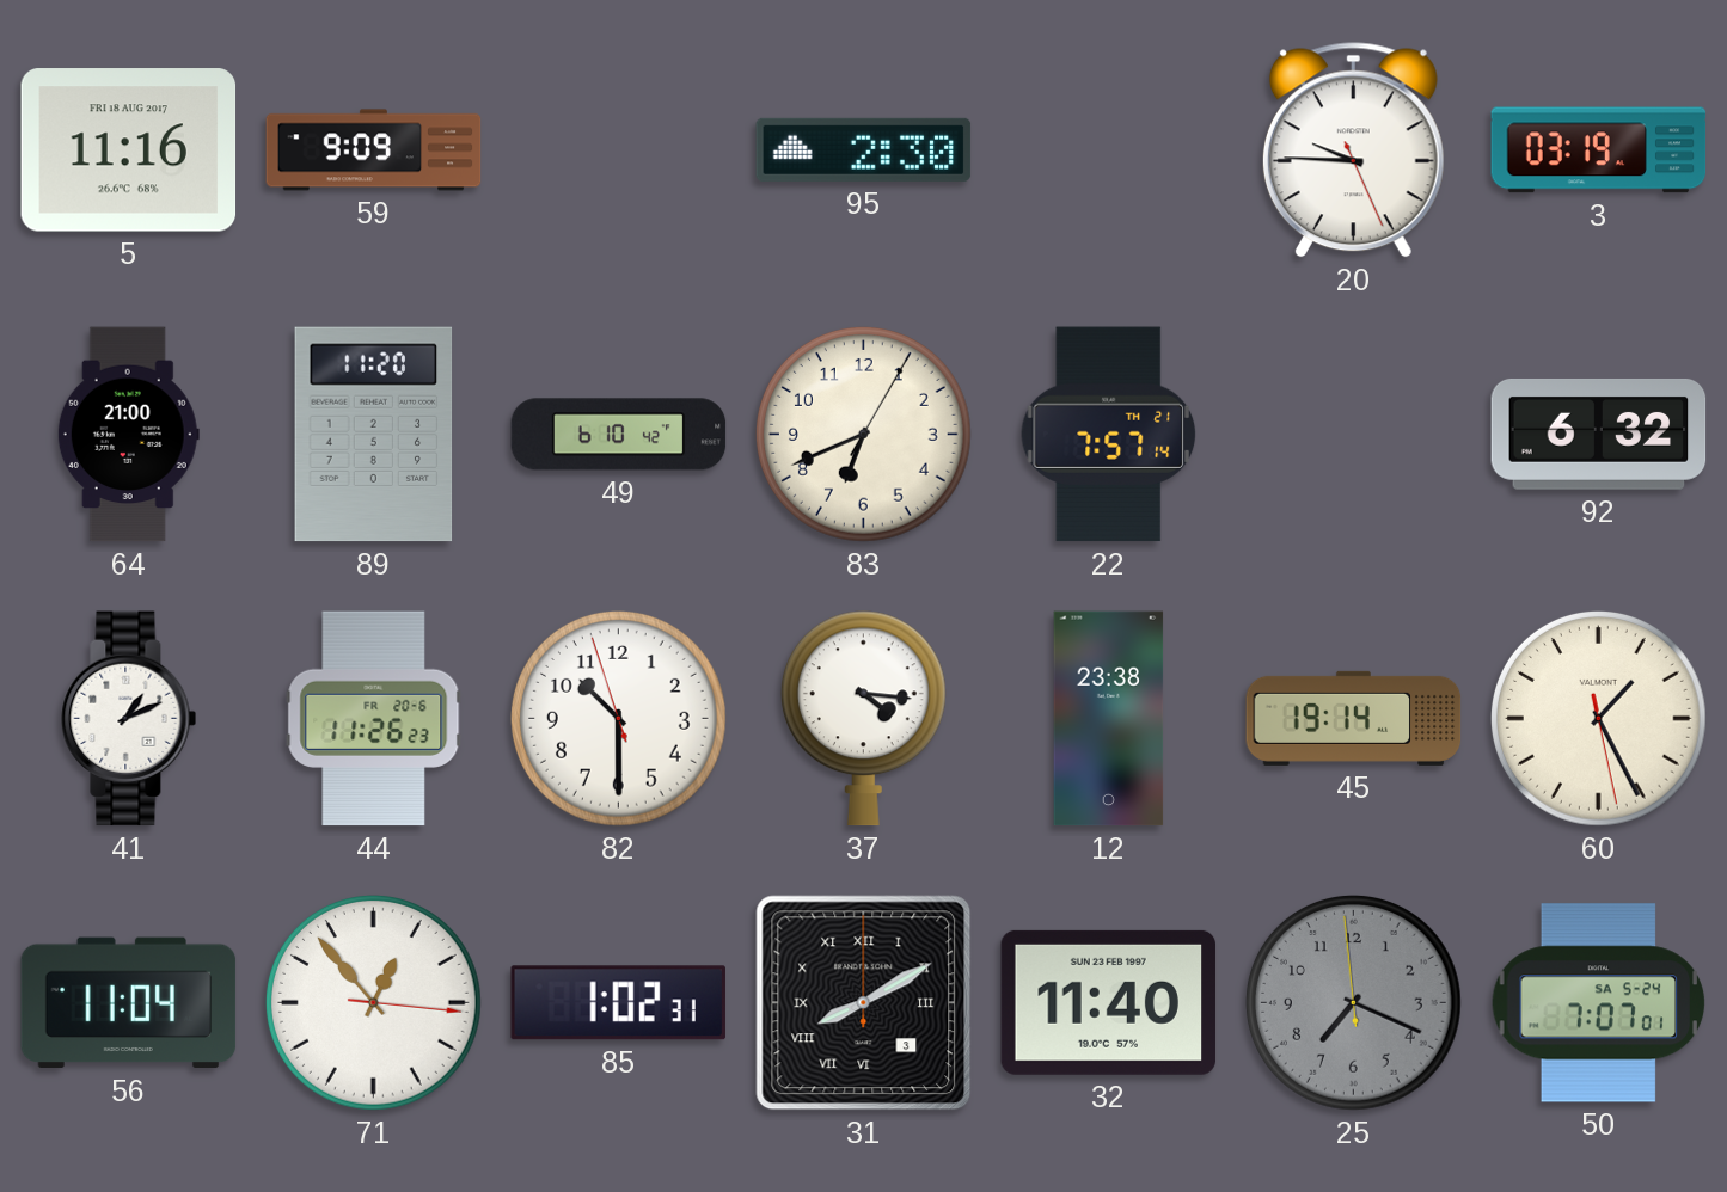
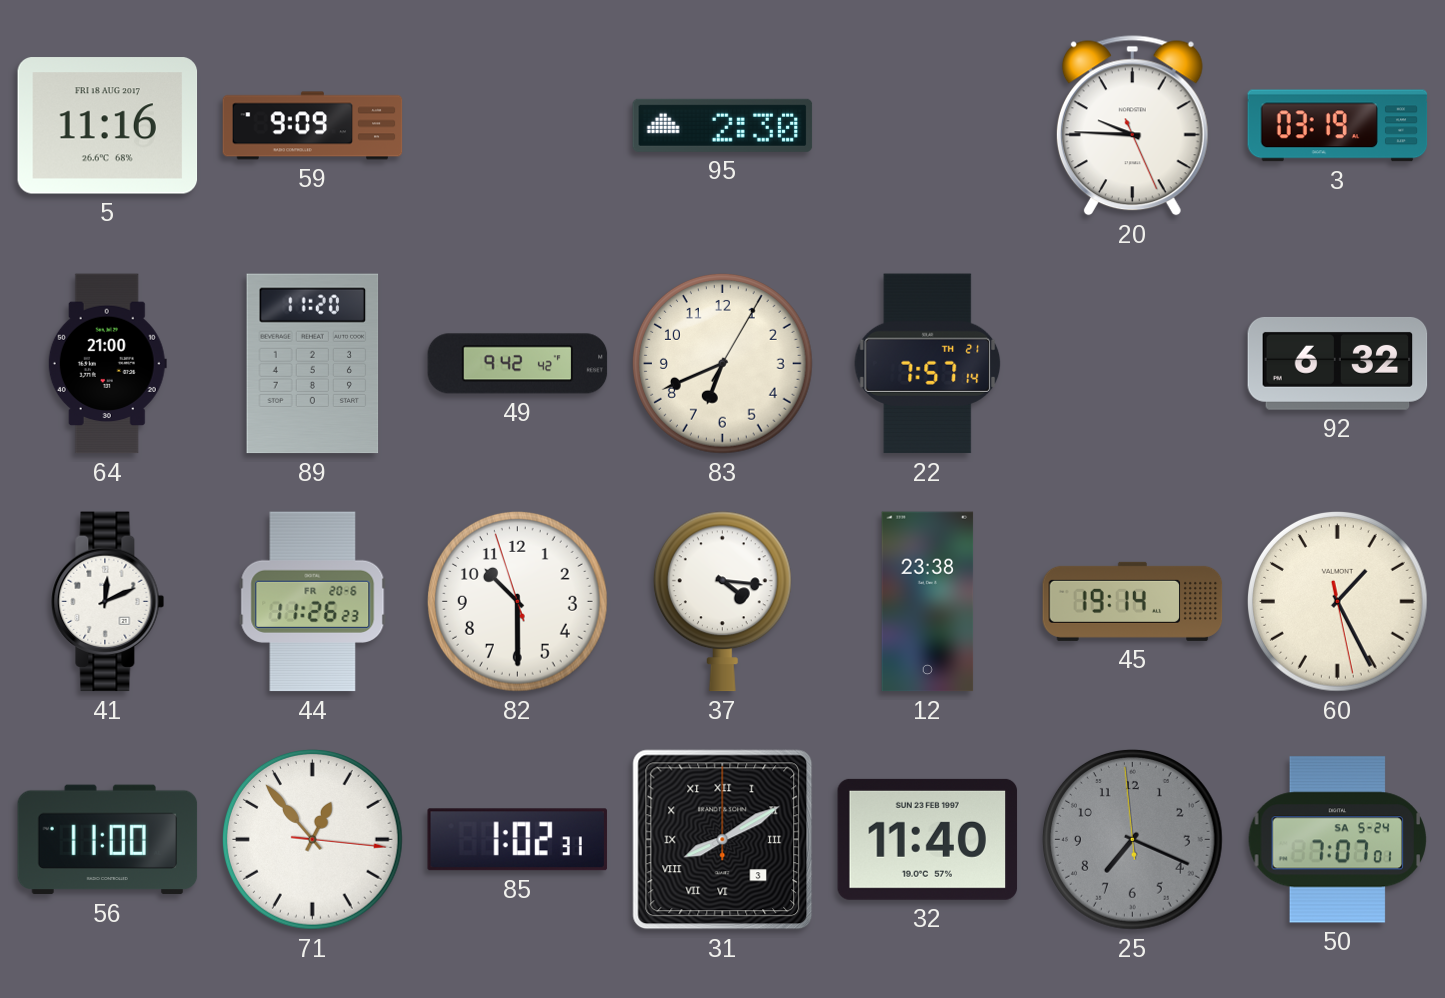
49: 6:10 -> 9:42
41: 1:11 -> 12:11
56: 11:04 -> 11:00
